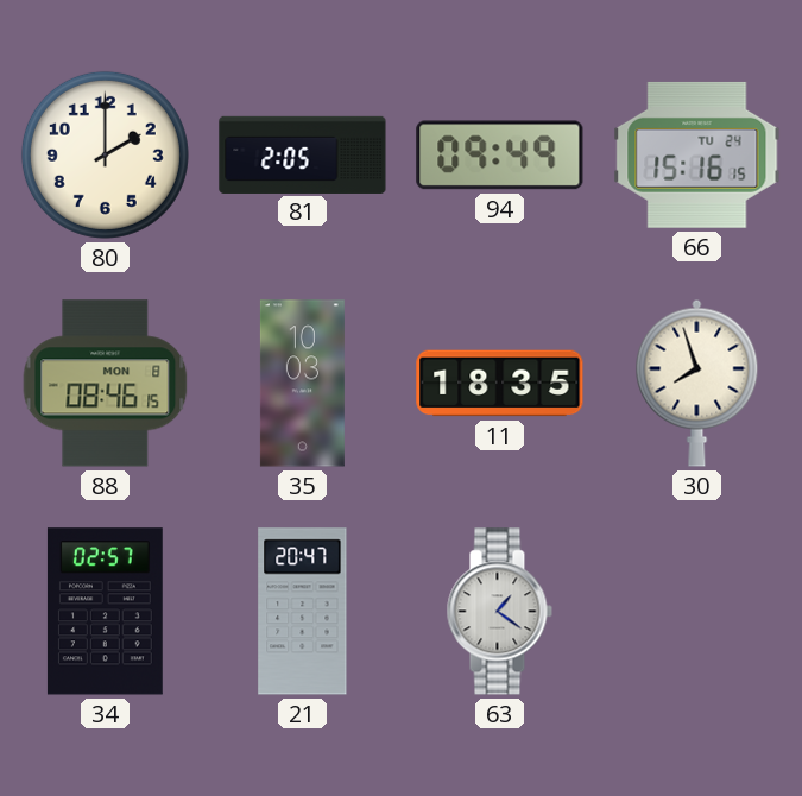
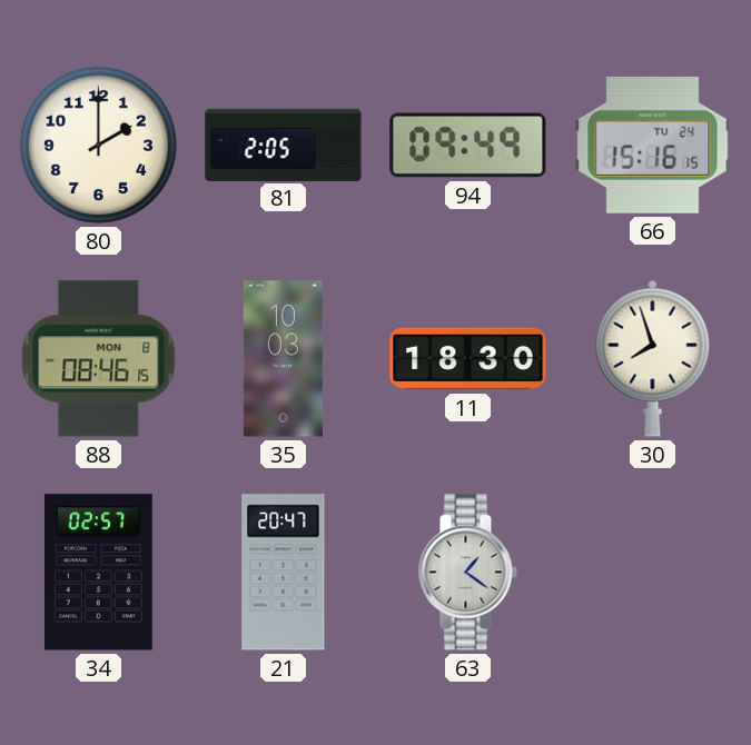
11: 18:35 -> 18:30
